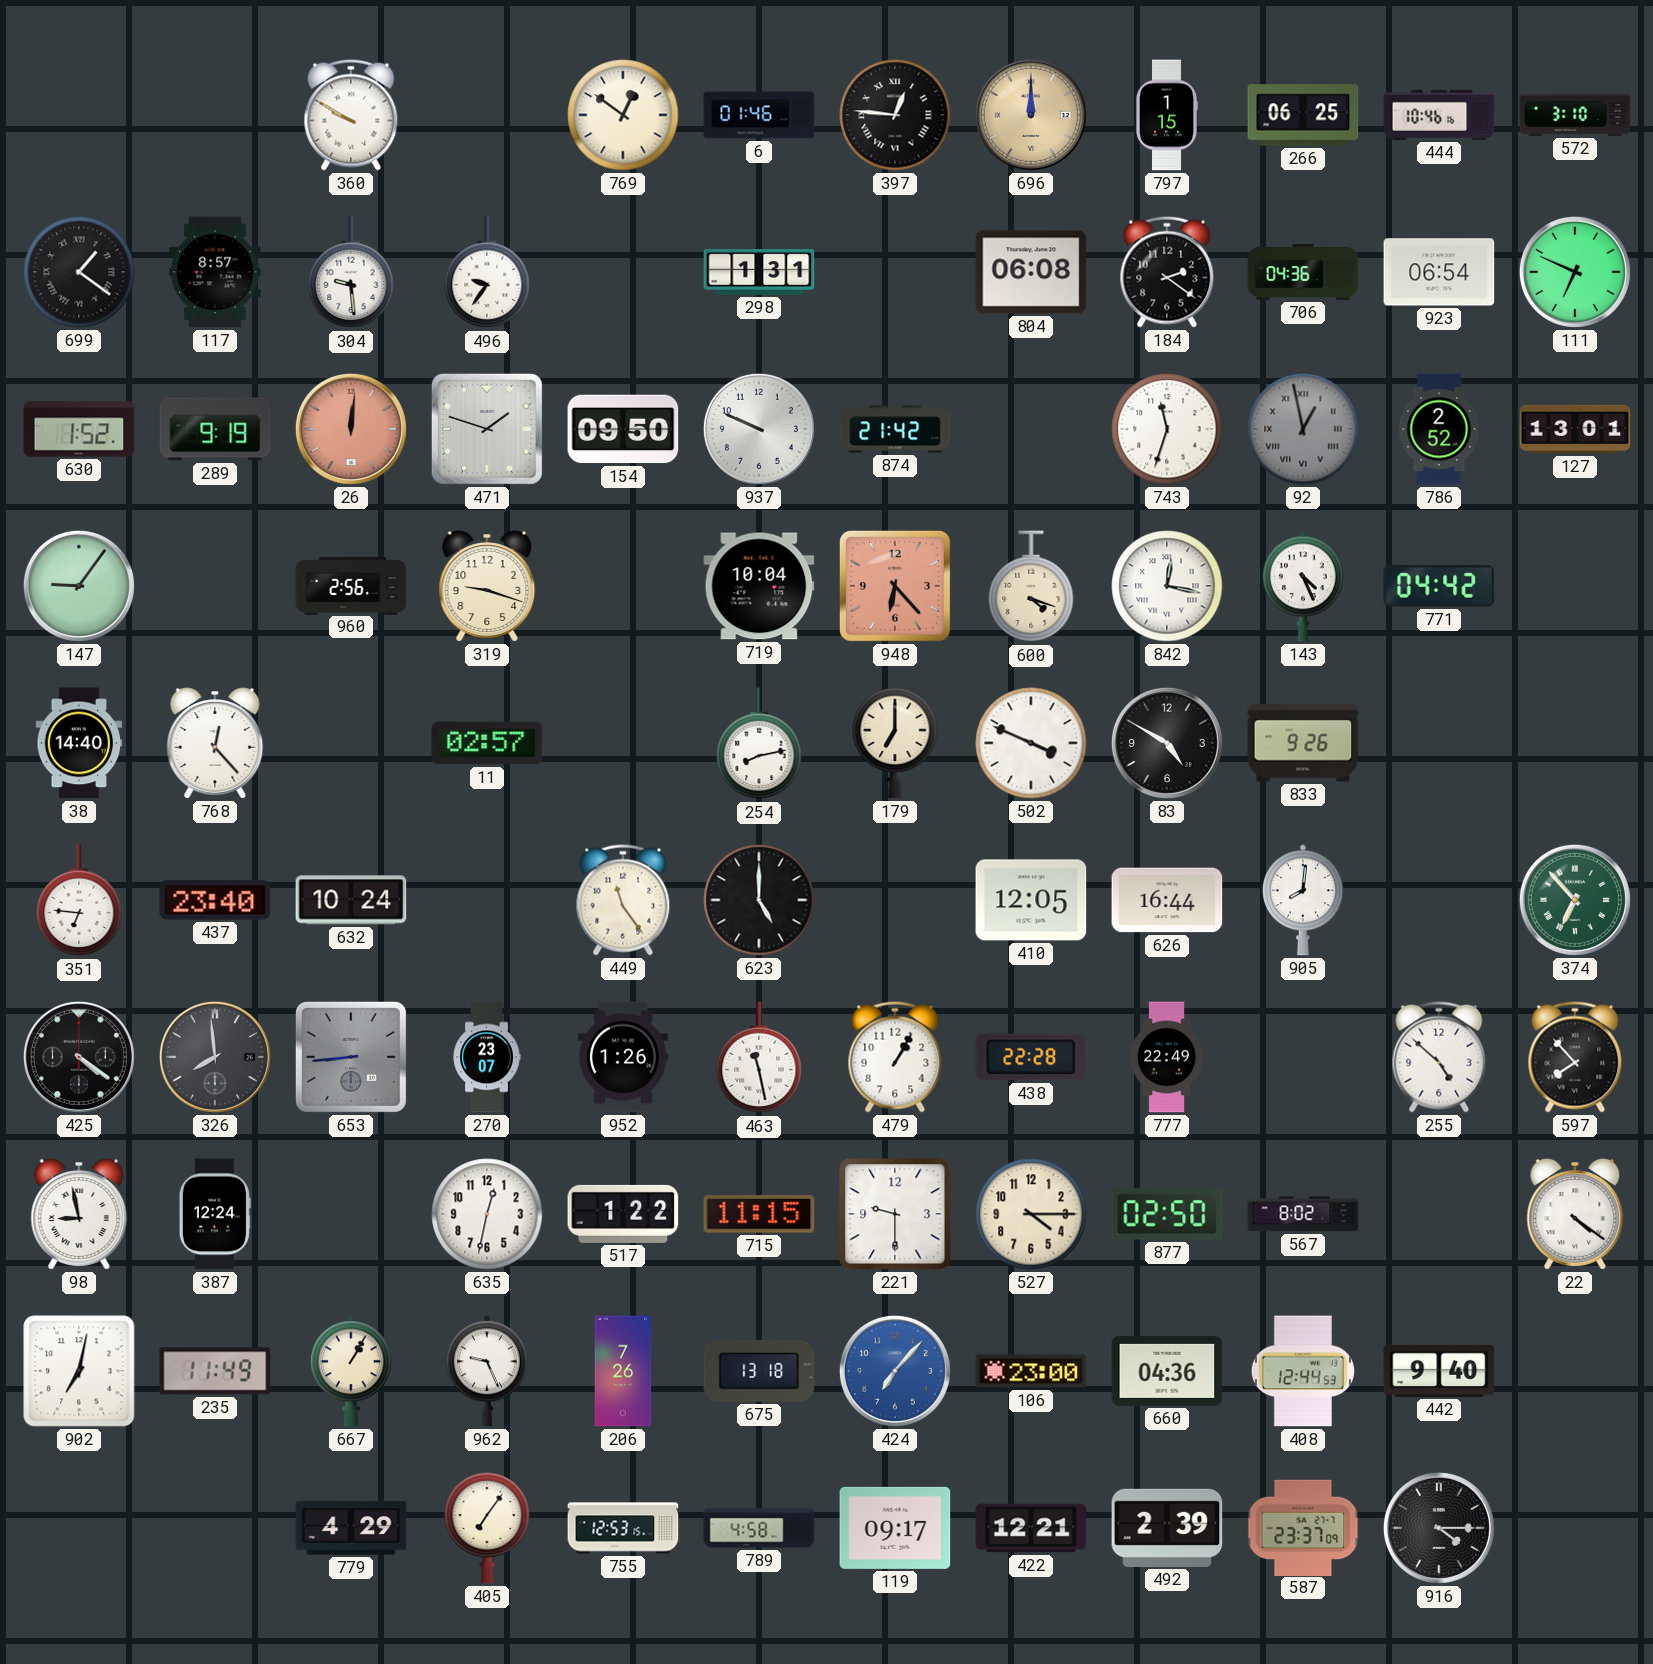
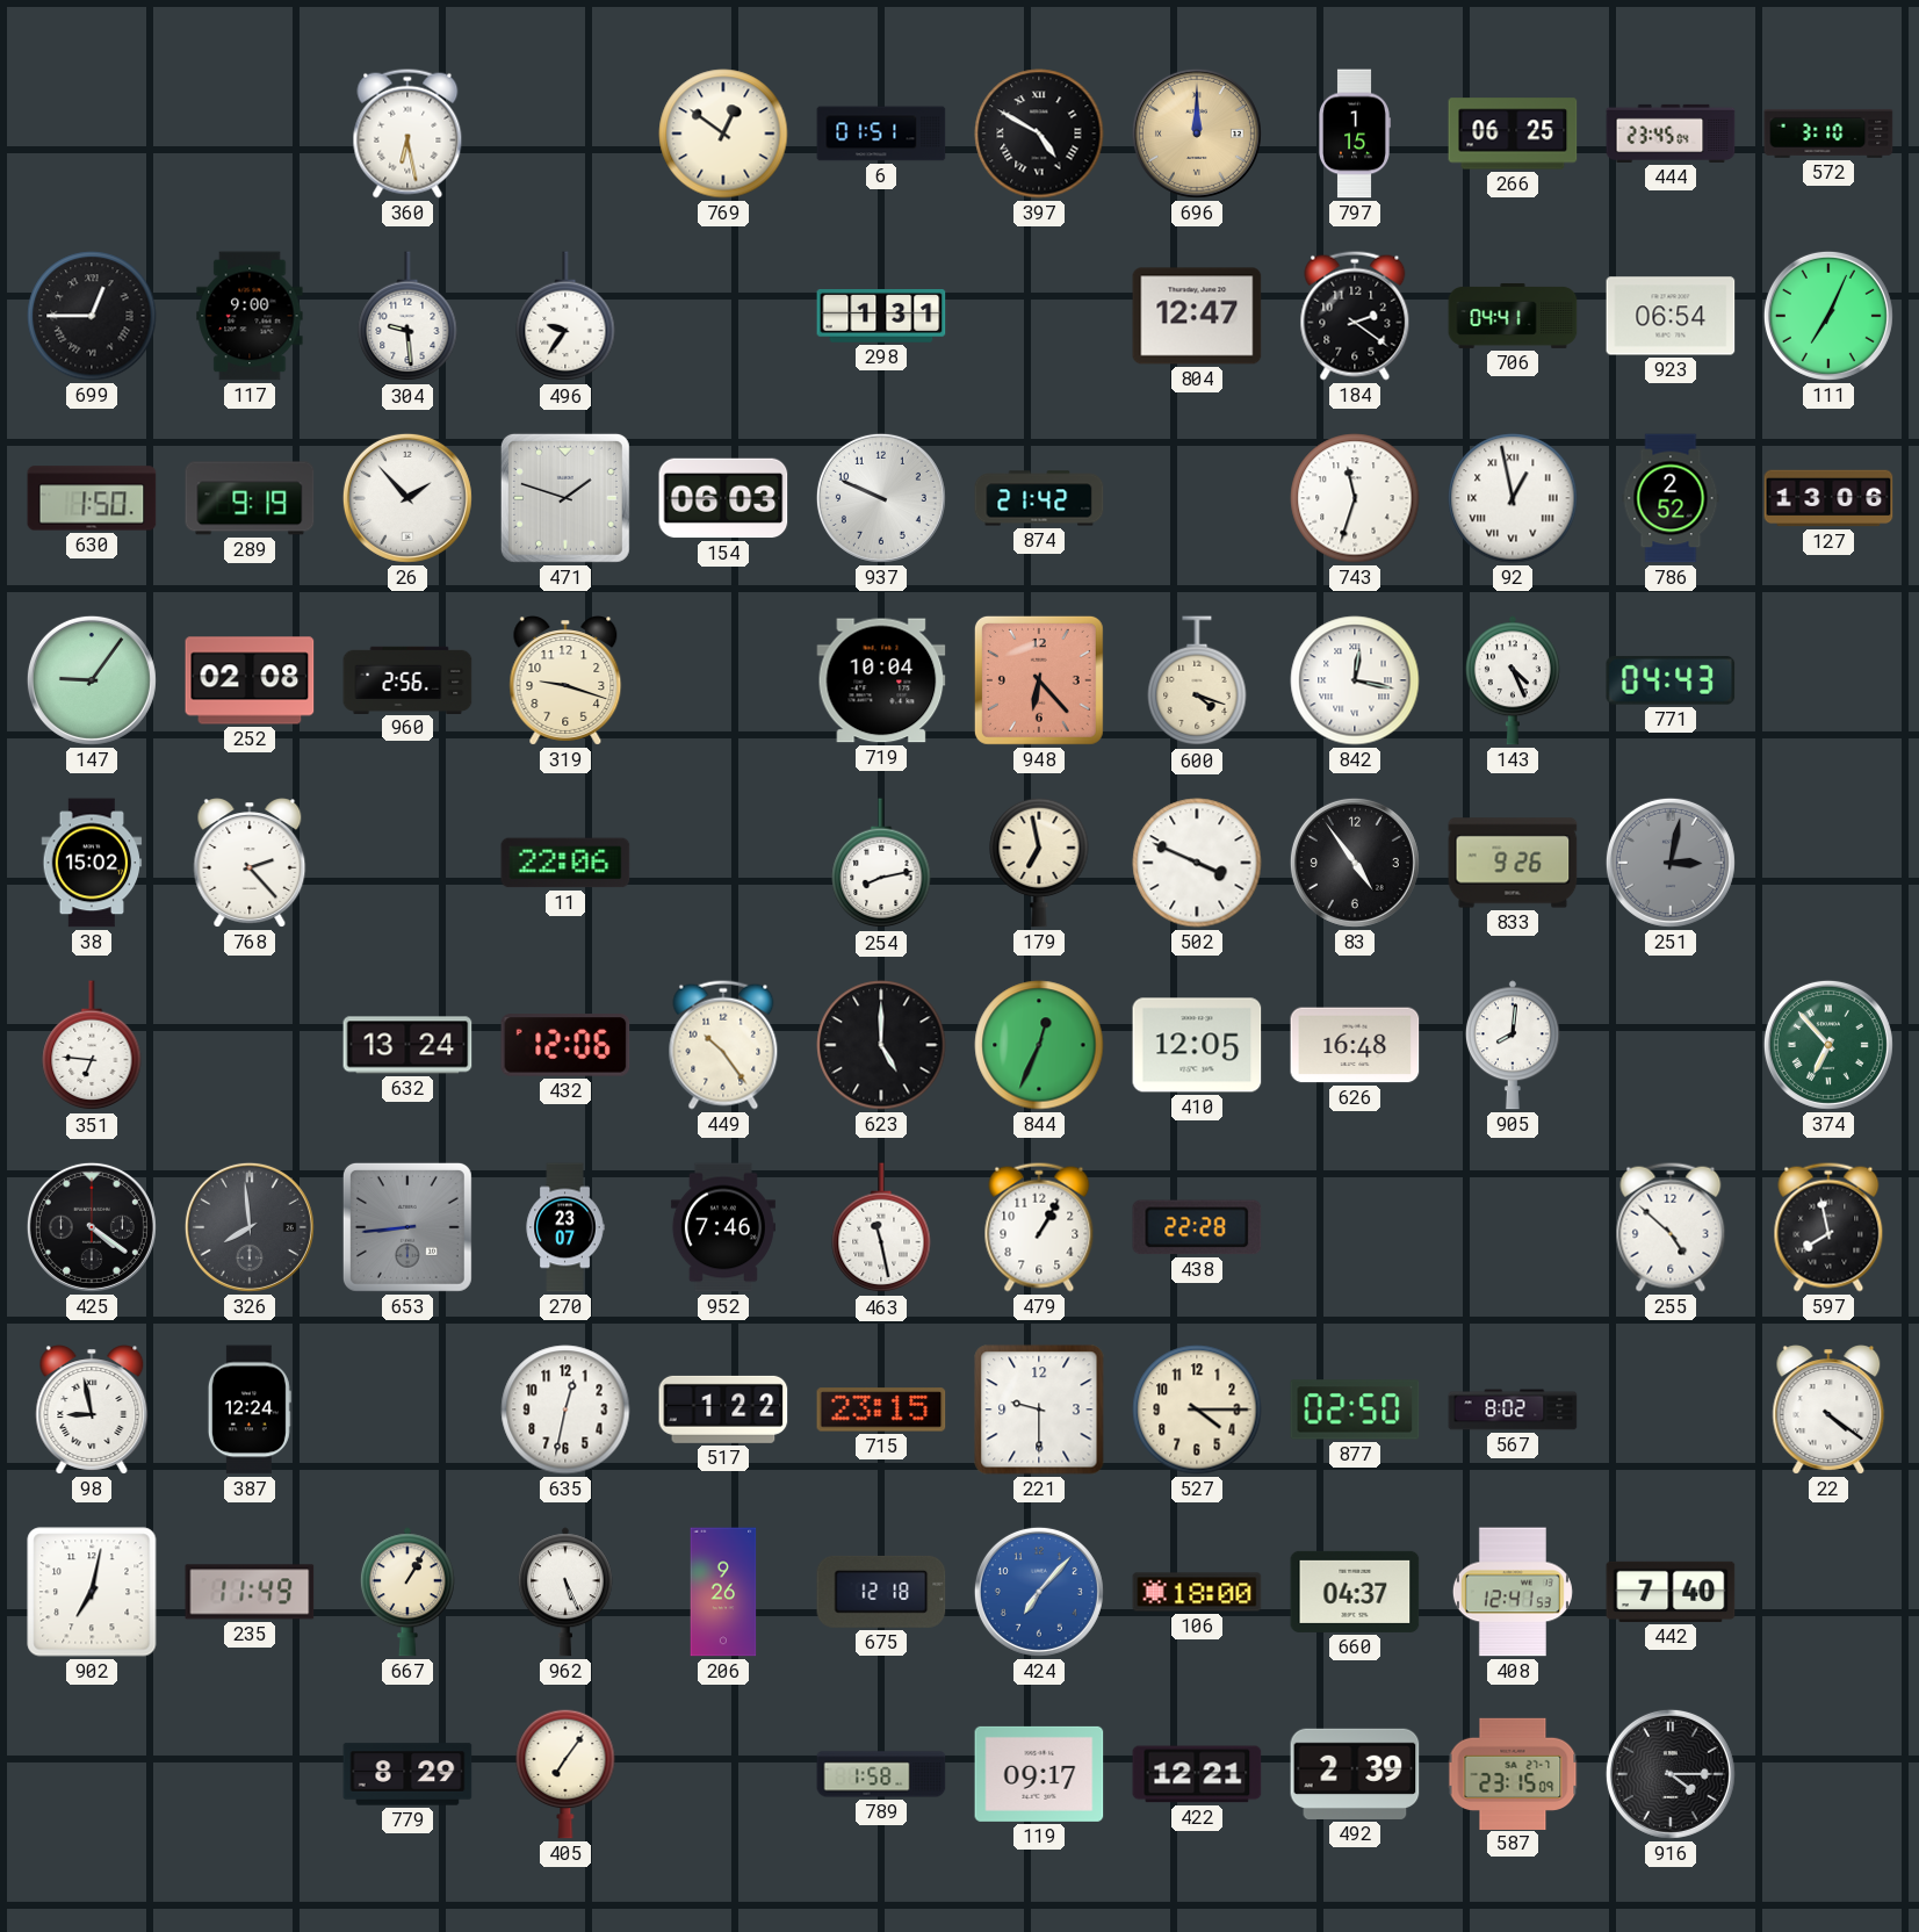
360: 9:50 -> 6:28
6: 01:46 -> 01:51
397: 12:46 -> 4:50
444: 10:46 -> 23:45
699: 1:21 -> 12:45
117: 8:57 -> 9:00
804: 06:08 -> 12:47
706: 04:36 -> 04:41
111: 6:49 -> 7:04
630: 1:52 -> 1:50
26: 12:01 -> 1:53
26 dial: salmon -> white
154: 09:50 -> 06:03
92 dial: grey -> white
127: 13:01 -> 13:06
252: none -> 02:08
771: 04:42 -> 04:43
38: 14:40 -> 15:02
768: 12:23 -> 2:23
11: 02:57 -> 22:06
179: 7:00 -> 6:58
83: 4:50 -> 4:54
251: none -> 3:02
437: 23:40 -> none
632: 10:24 -> 13:24
432: none -> 12:06
449: 11:24 -> 10:24
844: none -> 12:34
626: 16:44 -> 16:48
952: 1:26 -> 7:46
777: 22:49 -> none
597: 7:53 -> 7:58
715: 11:15 -> 23:15
962: 9:26 -> 5:26
206: 7:26 -> 9:26
675: 13:18 -> 12:18
106: 23:00 -> 18:00
660: 04:36 -> 04:37
408: 12:44 -> 12:41
442: 9:40 -> 7:40
779: 4:29 -> 8:29
755: 12:53 -> none
789: 4:58 -> 1:58
587: 23:37 -> 23:15
